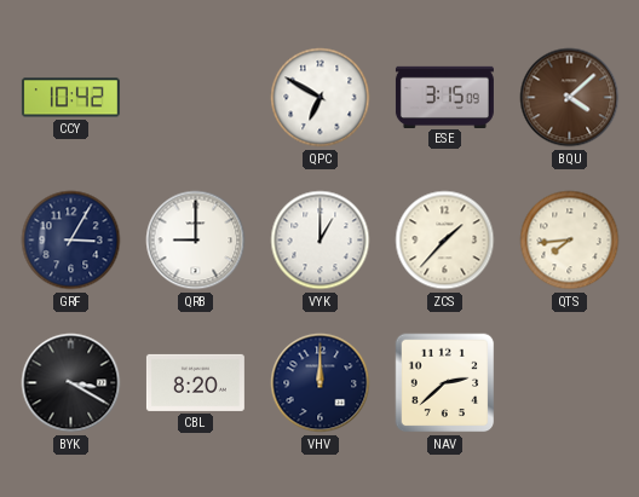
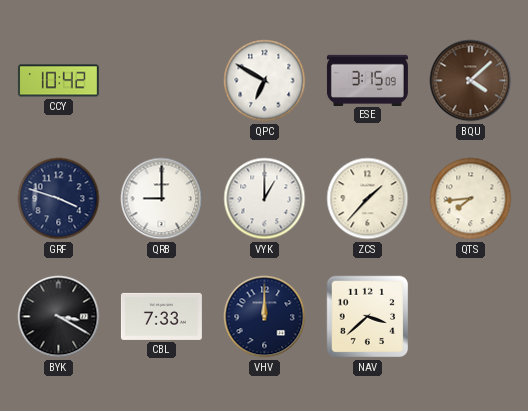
GRF: 3:05 -> 3:48
CBL: 8:20 -> 7:33
NAV: 2:38 -> 3:38
